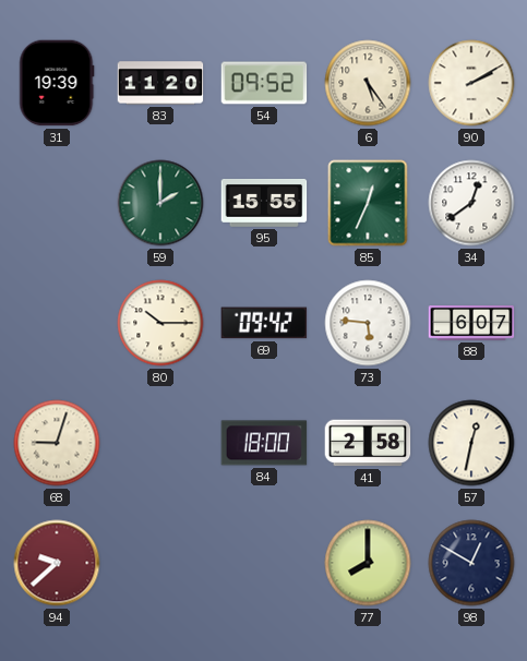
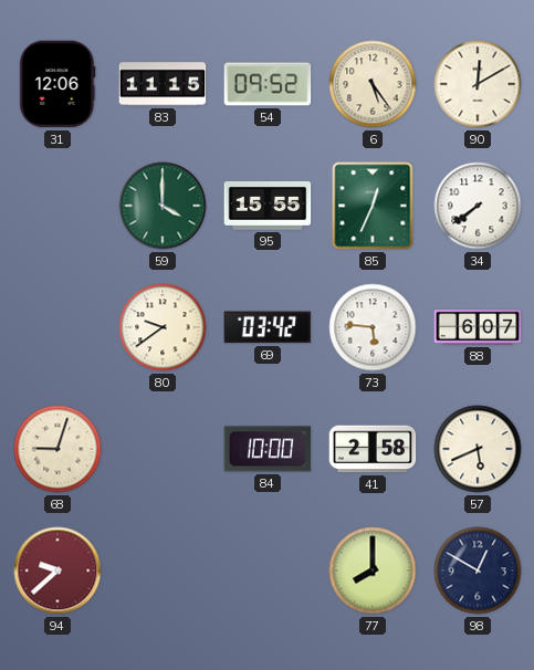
31: 19:39 -> 12:06
83: 11:20 -> 11:15
90: 2:10 -> 12:10
59: 2:00 -> 4:00
34: 12:39 -> 7:39
80: 10:15 -> 9:39
69: 09:42 -> 03:42
84: 18:00 -> 10:00
57: 12:32 -> 5:41
